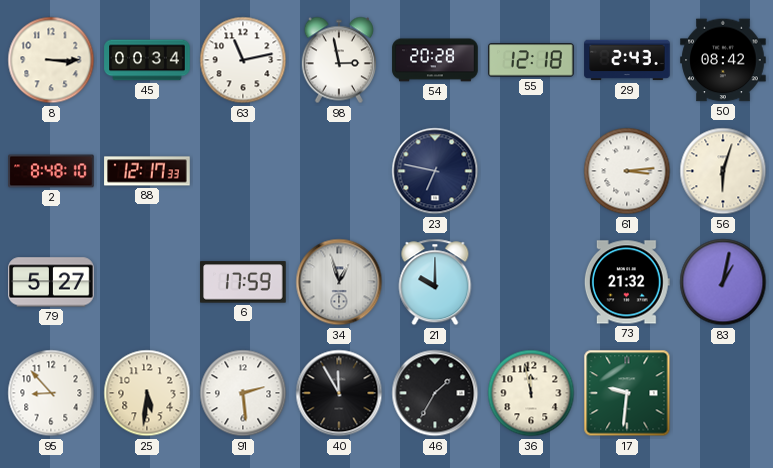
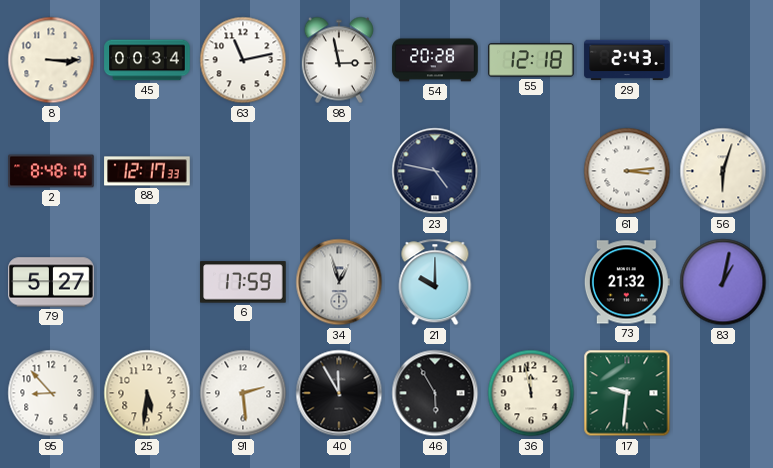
50: 08:42 -> none
23: 6:47 -> 4:47
46: 1:35 -> 5:55
